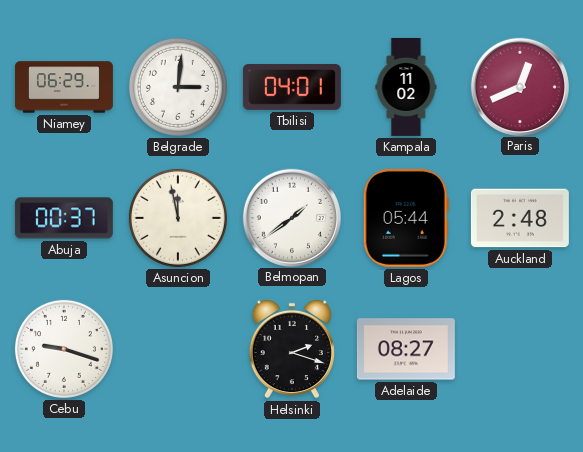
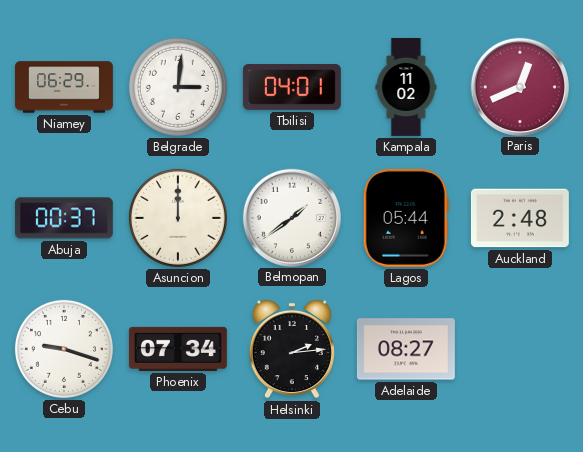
Asuncion: 11:58 -> 12:00
Phoenix: none -> 07:34
Helsinki: 2:18 -> 2:14
